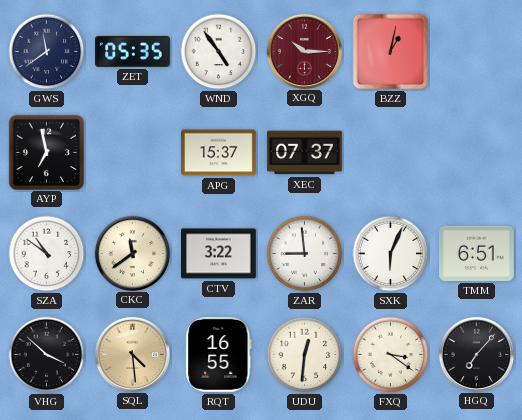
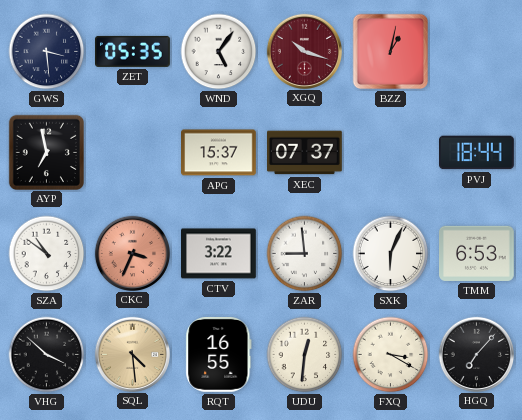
GWS: 11:39 -> 3:29
WND: 4:54 -> 5:06
XGQ: 10:15 -> 10:18
PVJ: none -> 18:44
CKC: 11:39 -> 3:34
CKC dial: cream -> salmon
TMM: 6:51 -> 6:53
FXQ: 3:21 -> 3:20
